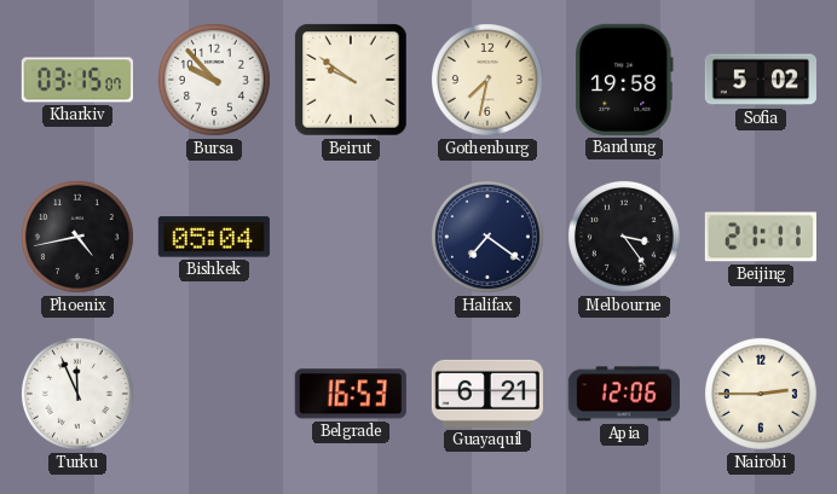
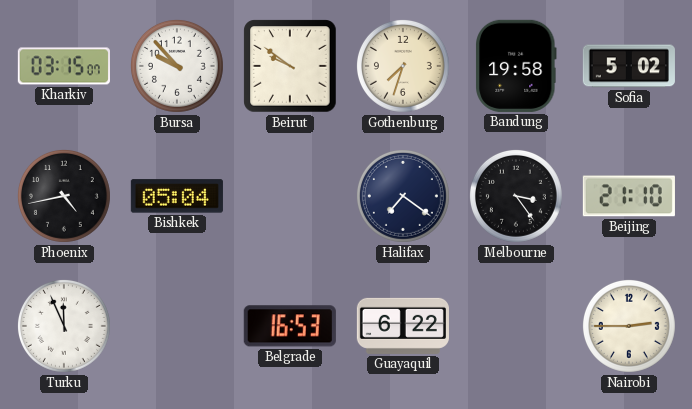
Gothenburg: 7:32 -> 7:33
Beijing: 21:11 -> 21:10
Guayaquil: 6:21 -> 6:22
Apia: 12:06 -> none
